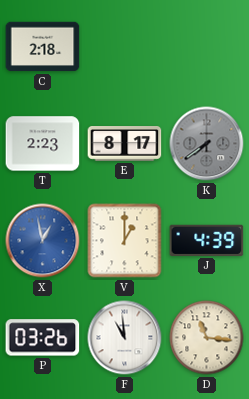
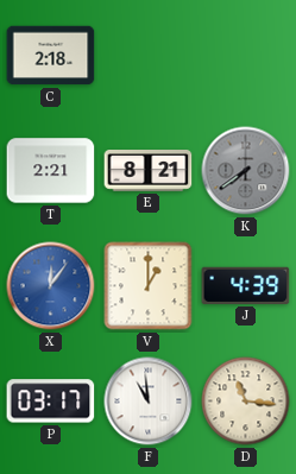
T: 2:23 -> 2:21
E: 8:17 -> 8:21
X: 12:58 -> 12:06
P: 03:26 -> 03:17
